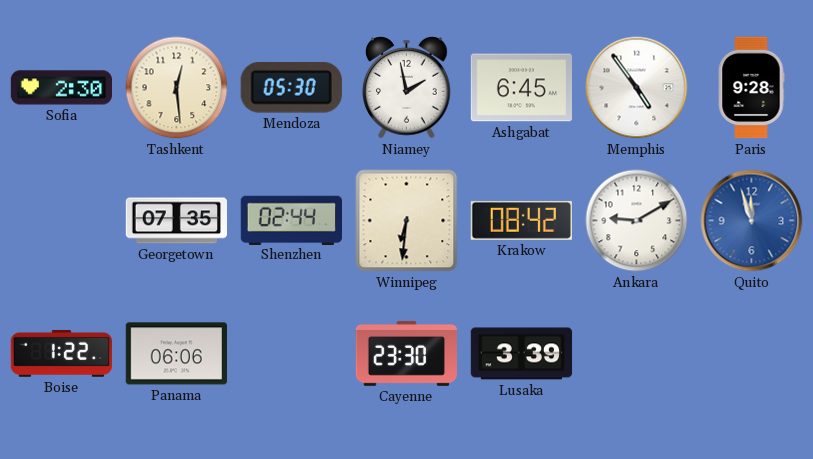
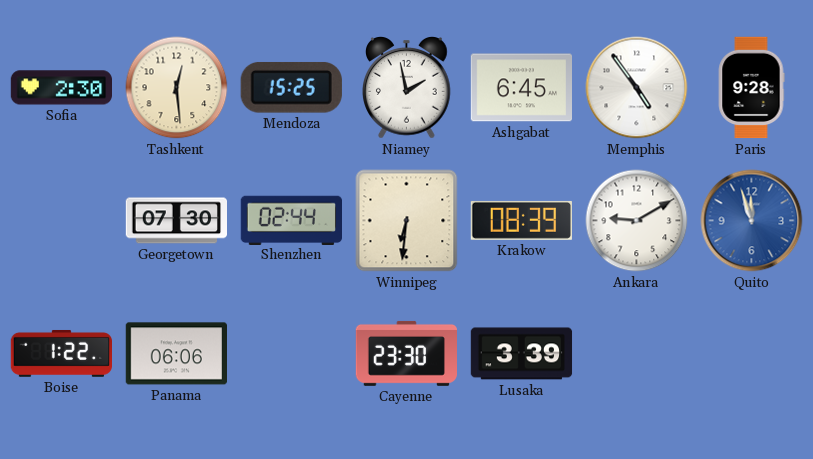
Mendoza: 05:30 -> 15:25
Georgetown: 07:35 -> 07:30
Krakow: 08:42 -> 08:39
